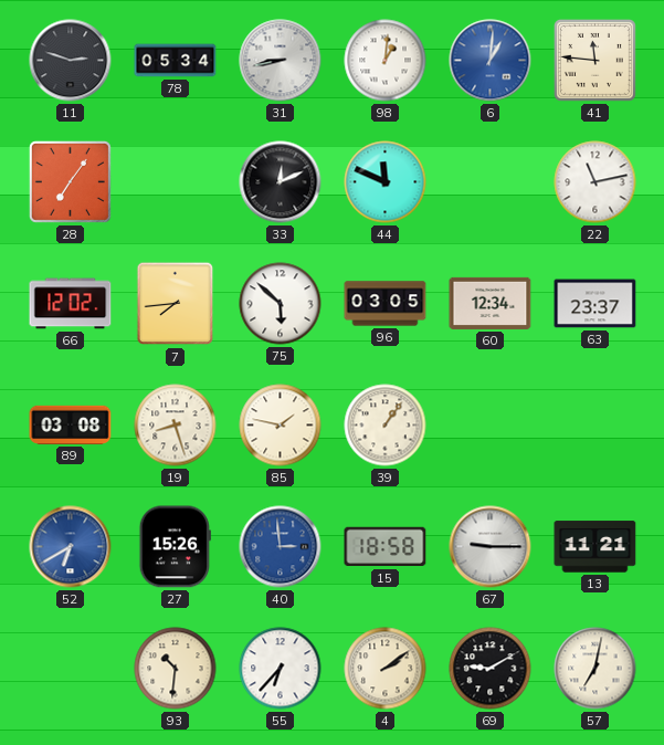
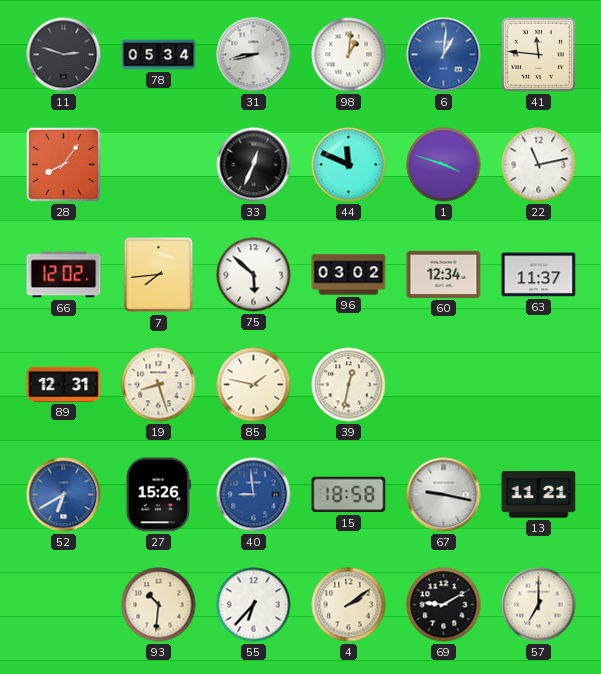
28: 7:06 -> 8:06
33: 12:11 -> 12:34
1: none -> 3:48
96: 03:05 -> 03:02
63: 23:37 -> 11:37
89: 03:08 -> 12:31
39: 1:06 -> 12:32
40: 2:59 -> 8:59
67: 9:15 -> 9:17
57: 7:02 -> 7:00
